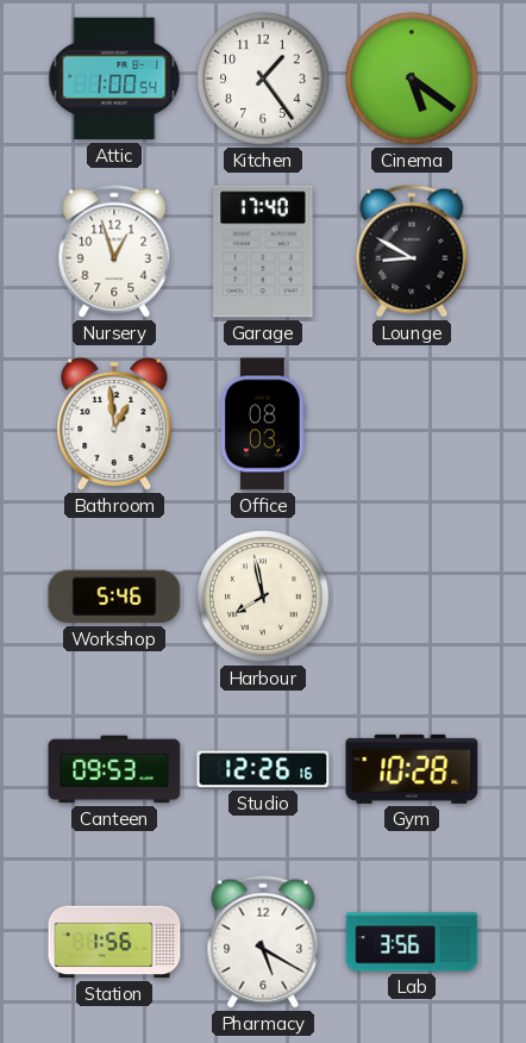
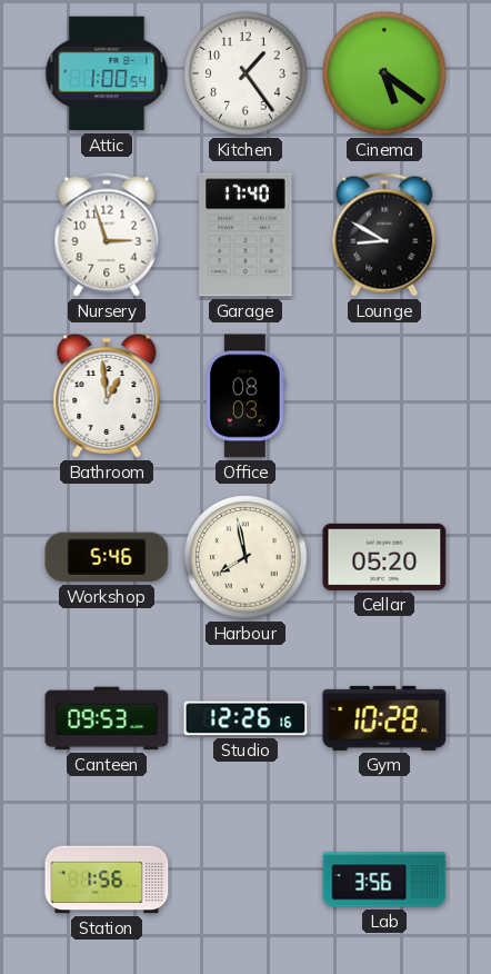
Nursery: 12:57 -> 2:57
Cellar: none -> 05:20
Pharmacy: 5:20 -> none
